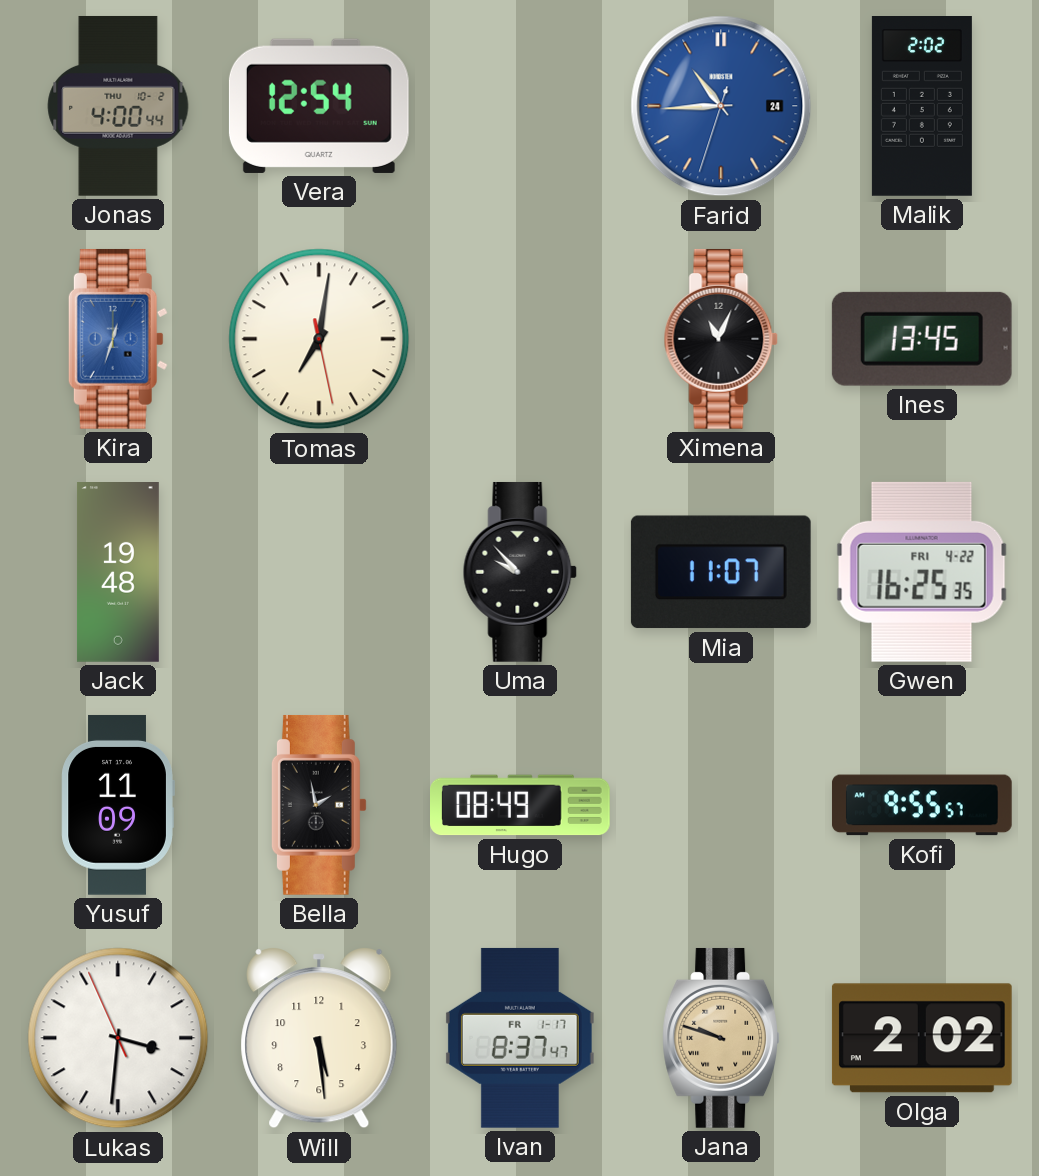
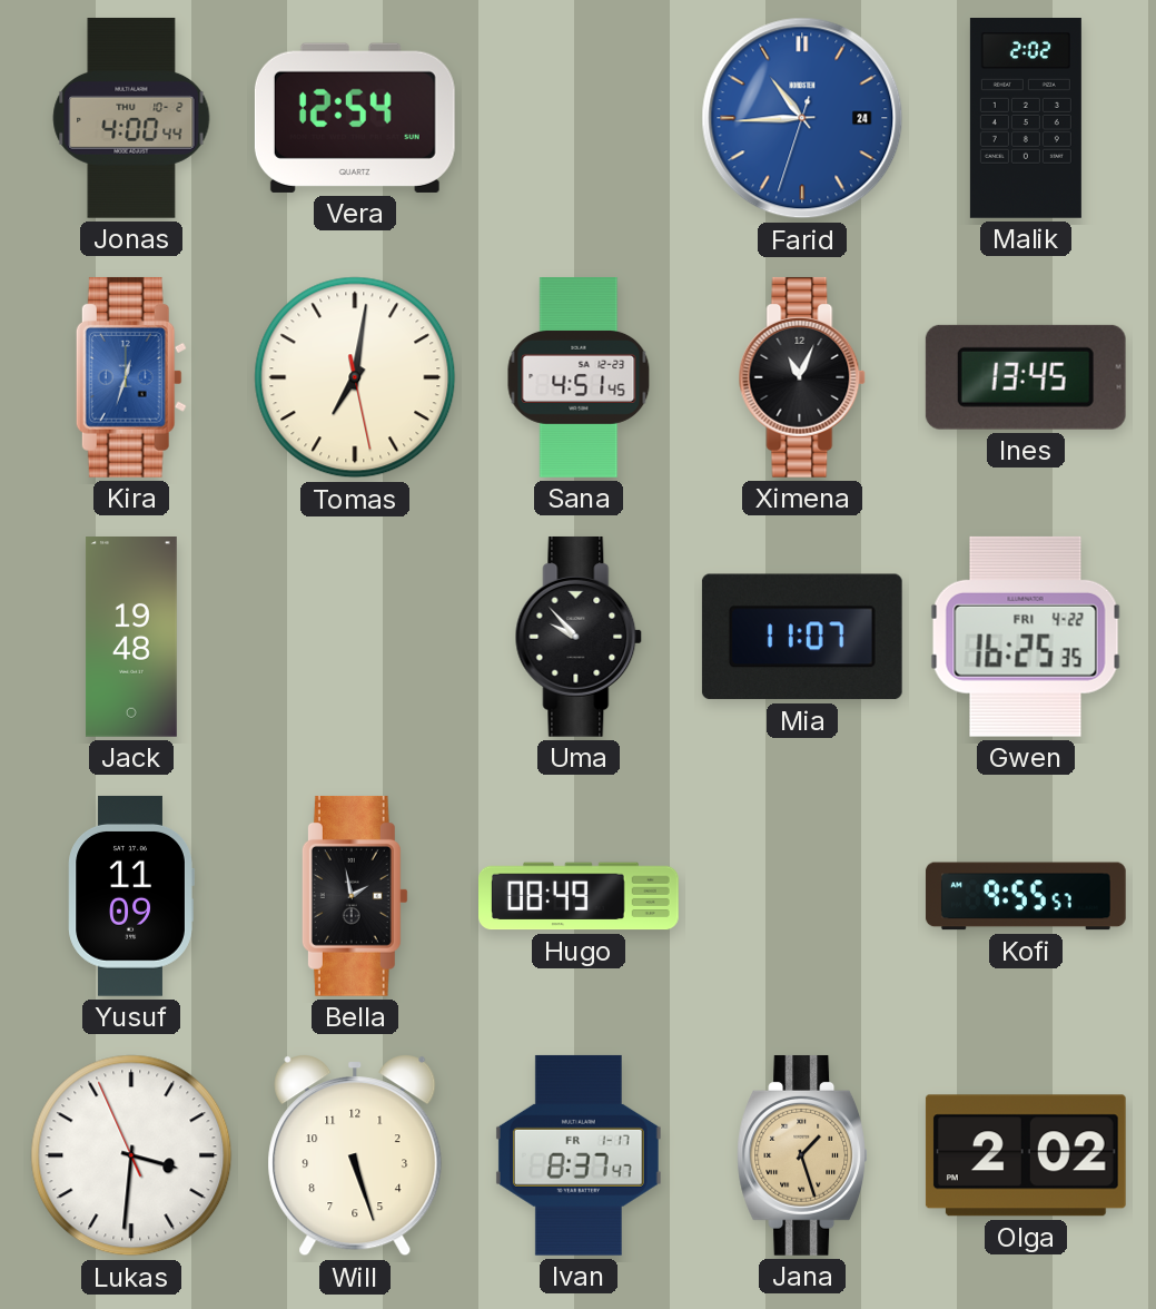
Sana: none -> 4:51
Will: 5:29 -> 5:27
Jana: 9:48 -> 1:27
